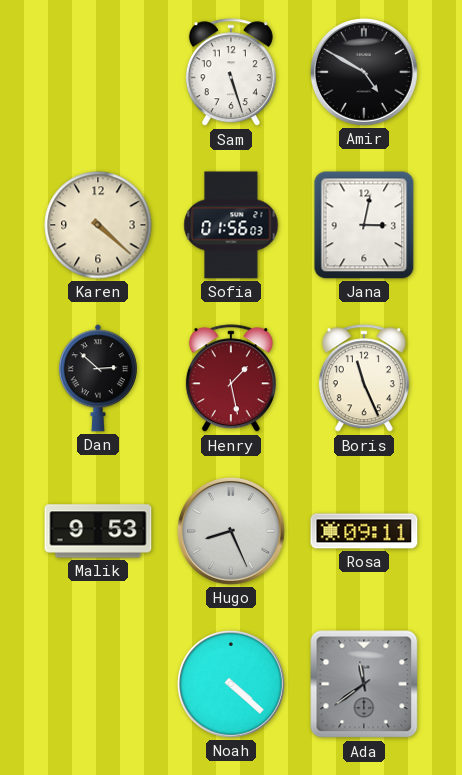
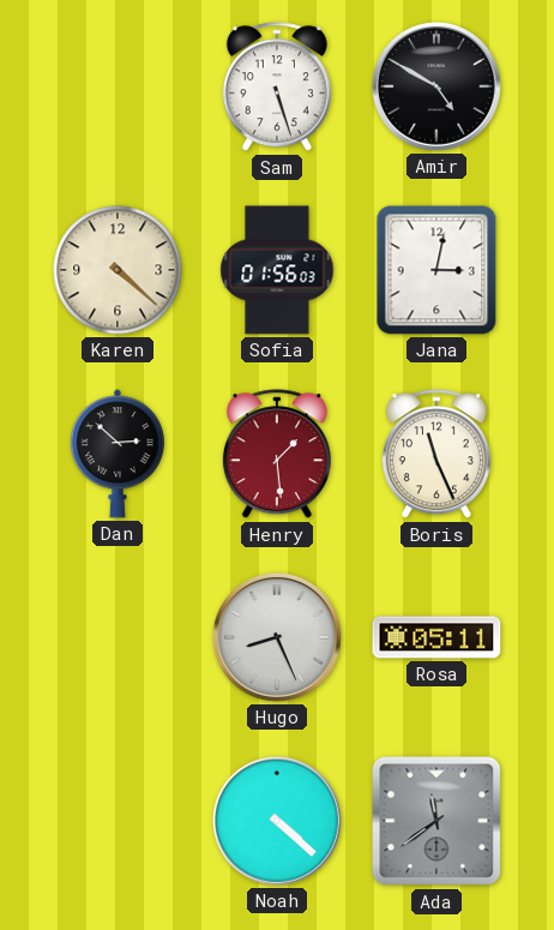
Henry: 1:28 -> 1:29
Malik: 9:53 -> none
Rosa: 09:11 -> 05:11
